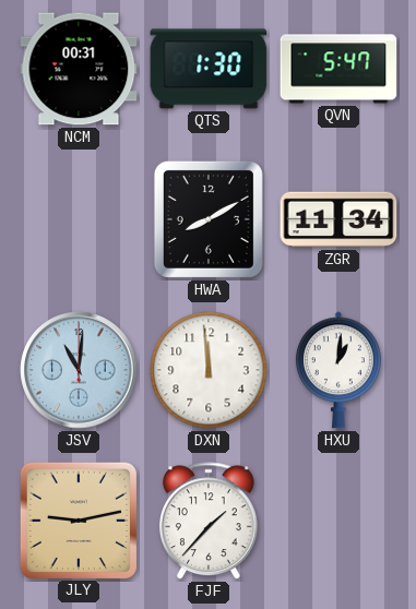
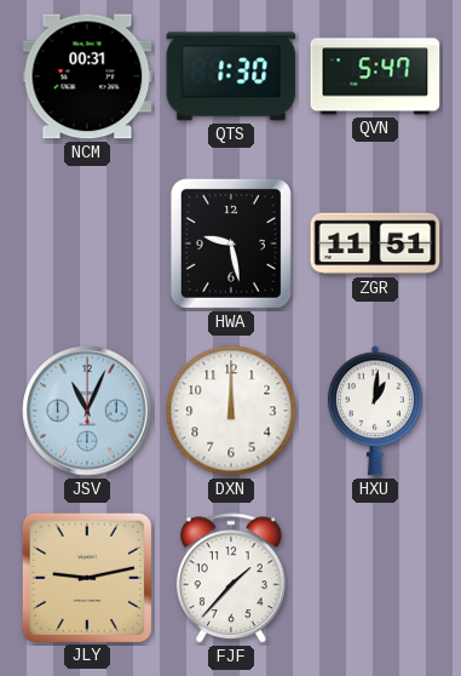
HWA: 8:10 -> 9:28
ZGR: 11:34 -> 11:51
JSV: 11:01 -> 11:04
DXN: 11:59 -> 12:00
